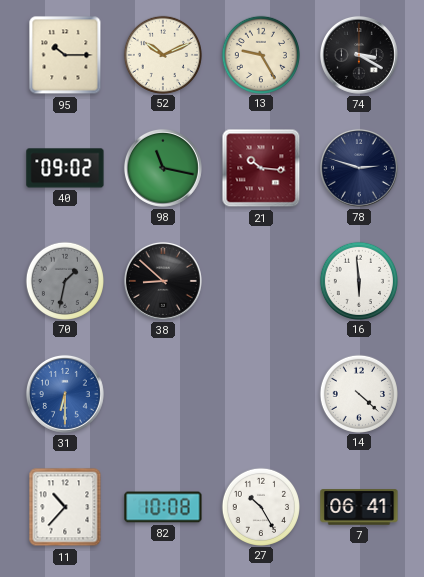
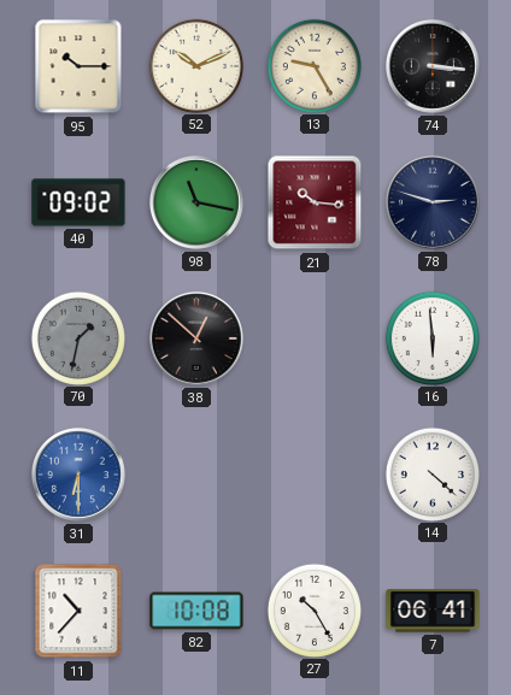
74: 3:20 -> 3:16
38: 8:52 -> 12:52
